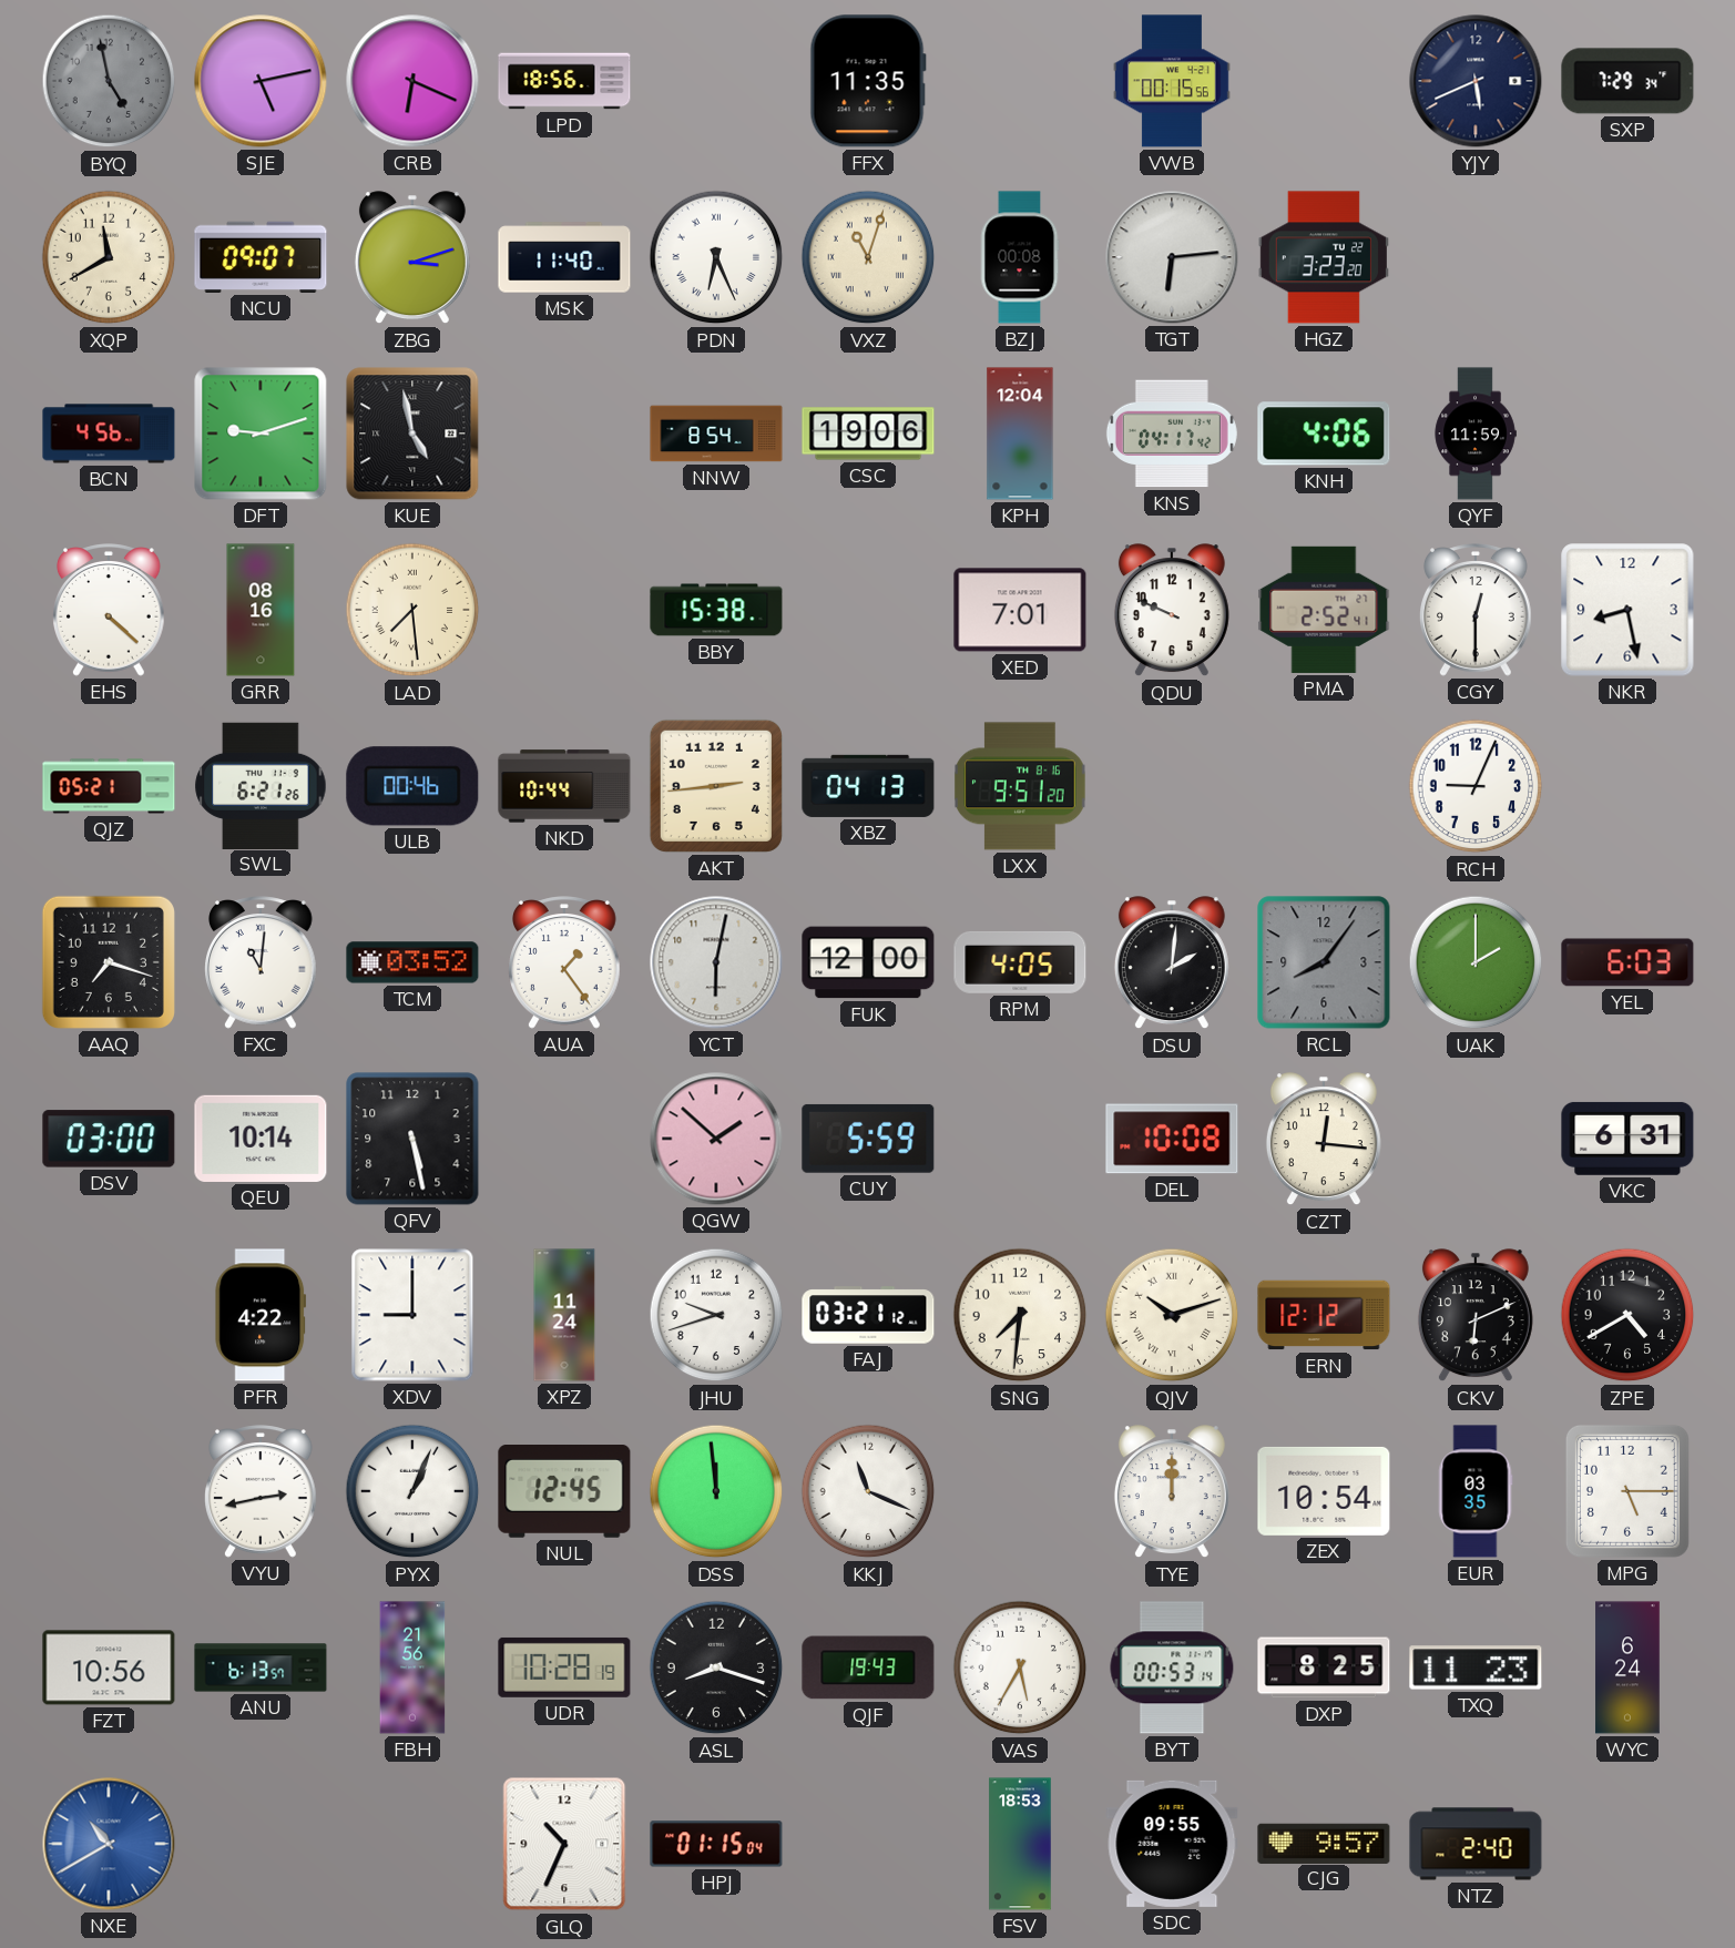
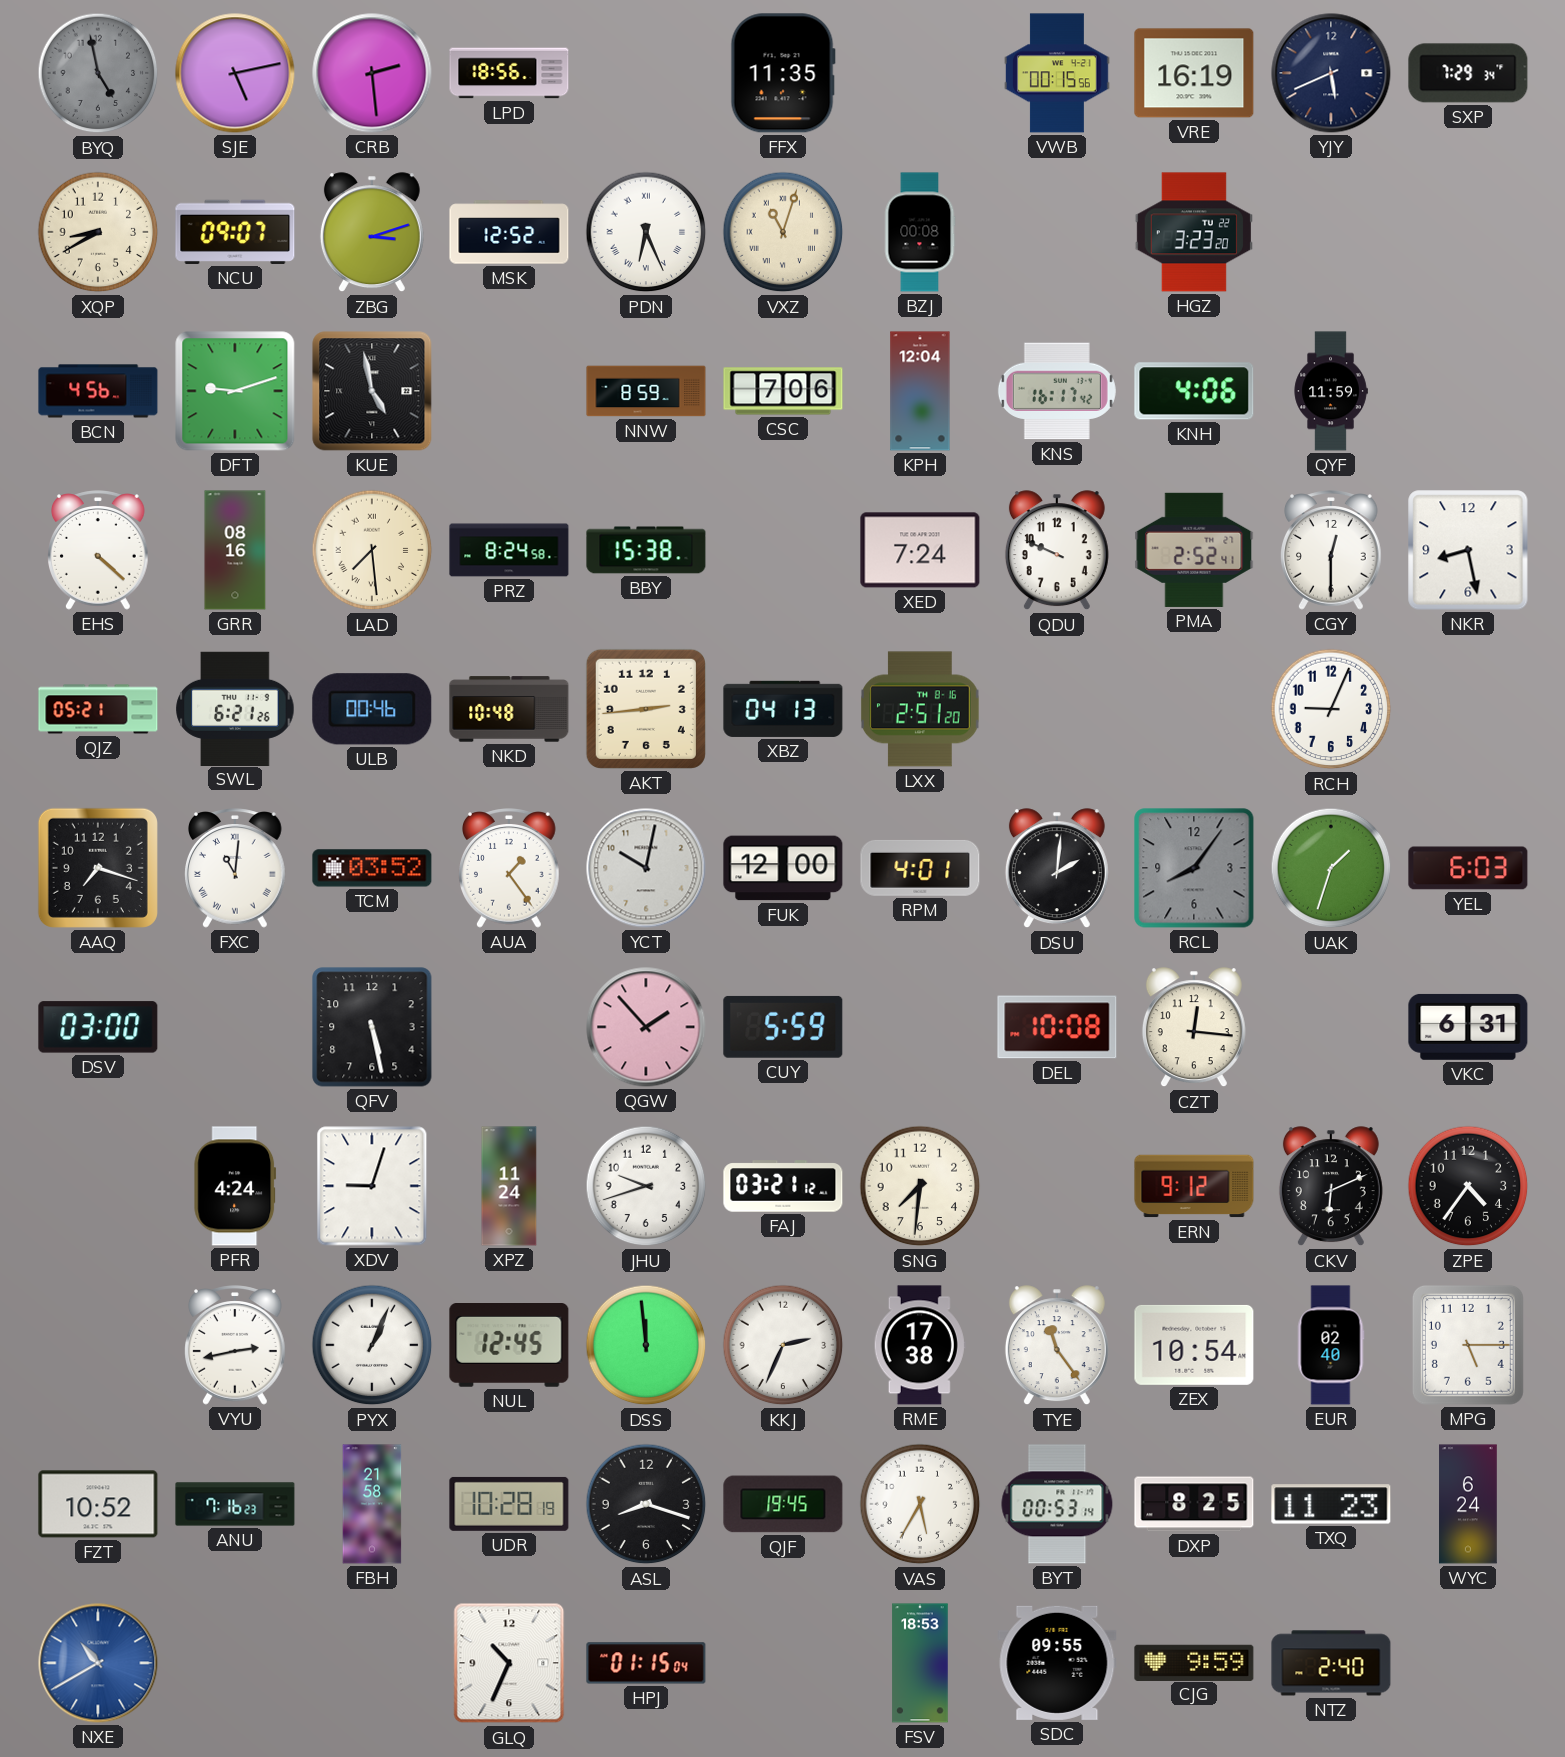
CRB: 6:19 -> 2:29
VRE: none -> 16:19
XQP: 11:40 -> 8:40
MSK: 11:40 -> 12:52
TGT: 6:14 -> none
NNW: 8:54 -> 8:59
CSC: 19:06 -> 7:06
KNS: 04:17 -> 16:17
PRZ: none -> 8:24
XED: 7:01 -> 7:24
NKD: 10:44 -> 10:48
LXX: 9:51 -> 2:51
YCT: 6:02 -> 10:02
RPM: 4:05 -> 4:01
UAK: 2:00 -> 1:33
QEU: 10:14 -> none
QGW: 1:52 -> 1:53
PFR: 4:22 -> 4:24
XDV: 9:00 -> 9:03
QJV: 10:12 -> none
ERN: 12:12 -> 9:12
ZPE: 4:40 -> 4:36
KKJ: 11:19 -> 2:34
RME: none -> 17:38
TYE: 12:00 -> 11:24
EUR: 03:35 -> 02:40
FZT: 10:56 -> 10:52
ANU: 6:13 -> 7:16
FBH: 21:56 -> 21:58
QJF: 19:43 -> 19:45
CJG: 9:57 -> 9:59
